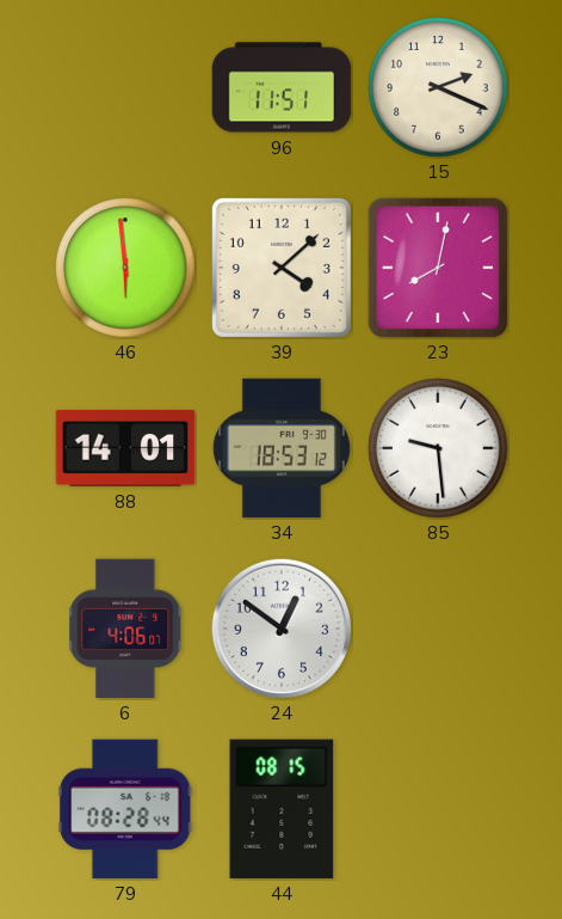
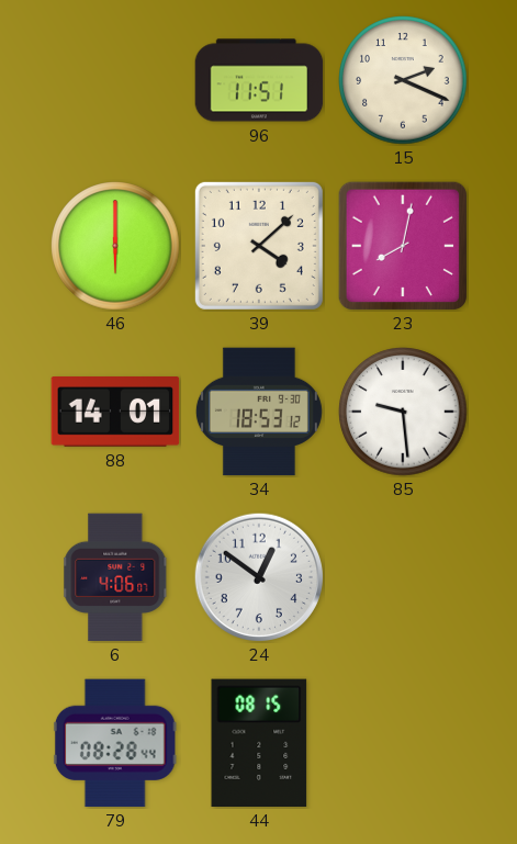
46: 5:59 -> 6:00
